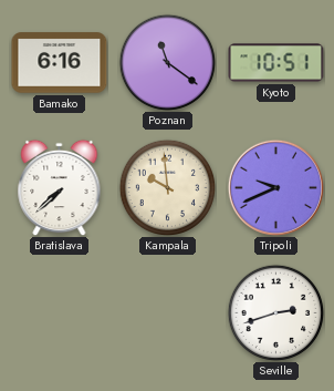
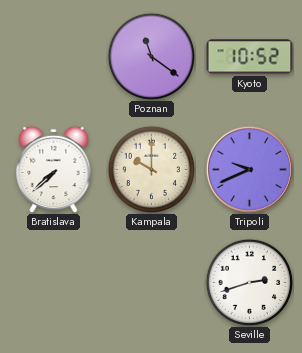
Bamako: 6:16 -> none
Kyoto: 10:51 -> 10:52
Kampala: 9:59 -> 10:00
